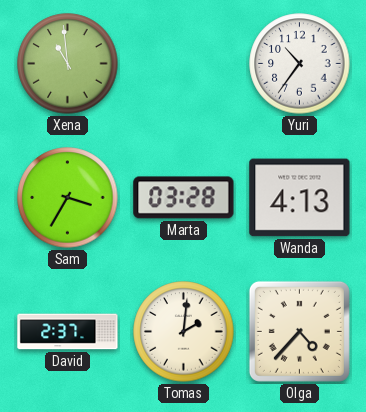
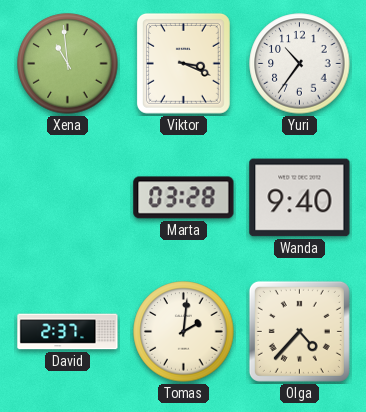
Viktor: none -> 3:19
Sam: 3:35 -> none
Wanda: 4:13 -> 9:40
